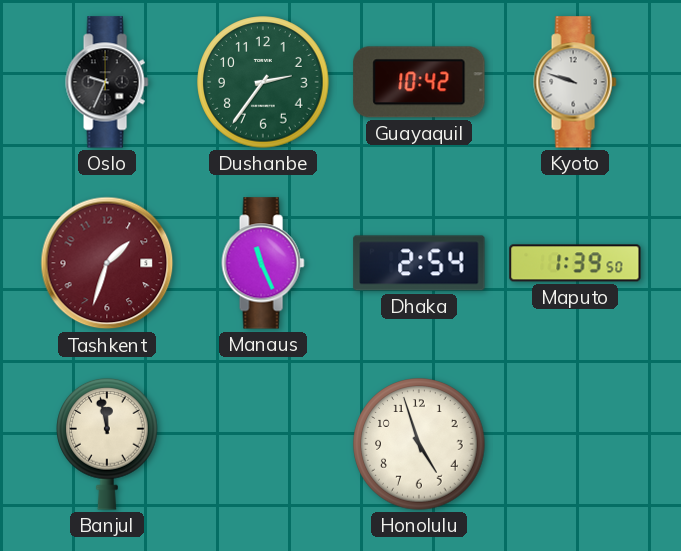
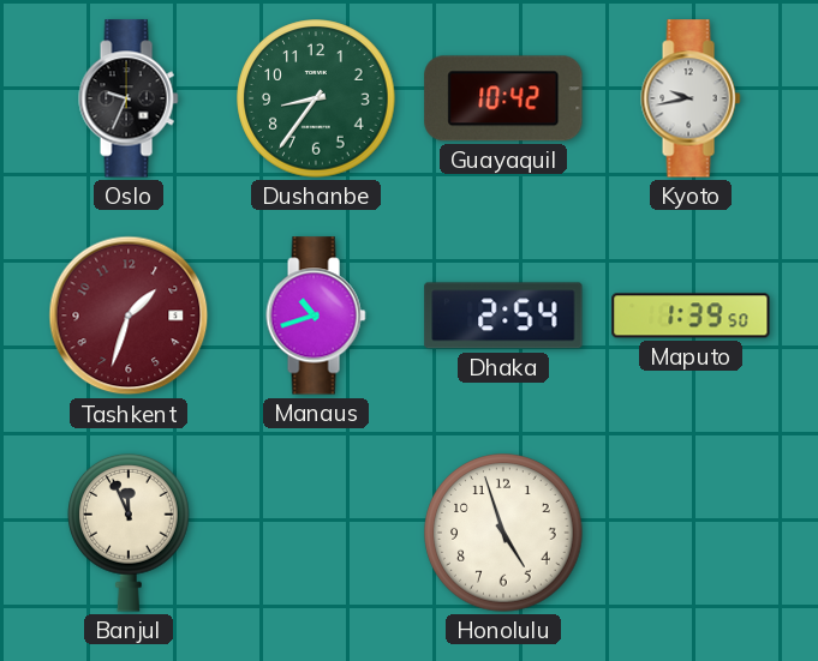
Dushanbe: 2:36 -> 8:36
Kyoto: 9:48 -> 9:43
Manaus: 11:26 -> 10:42
Banjul: 11:58 -> 11:56
